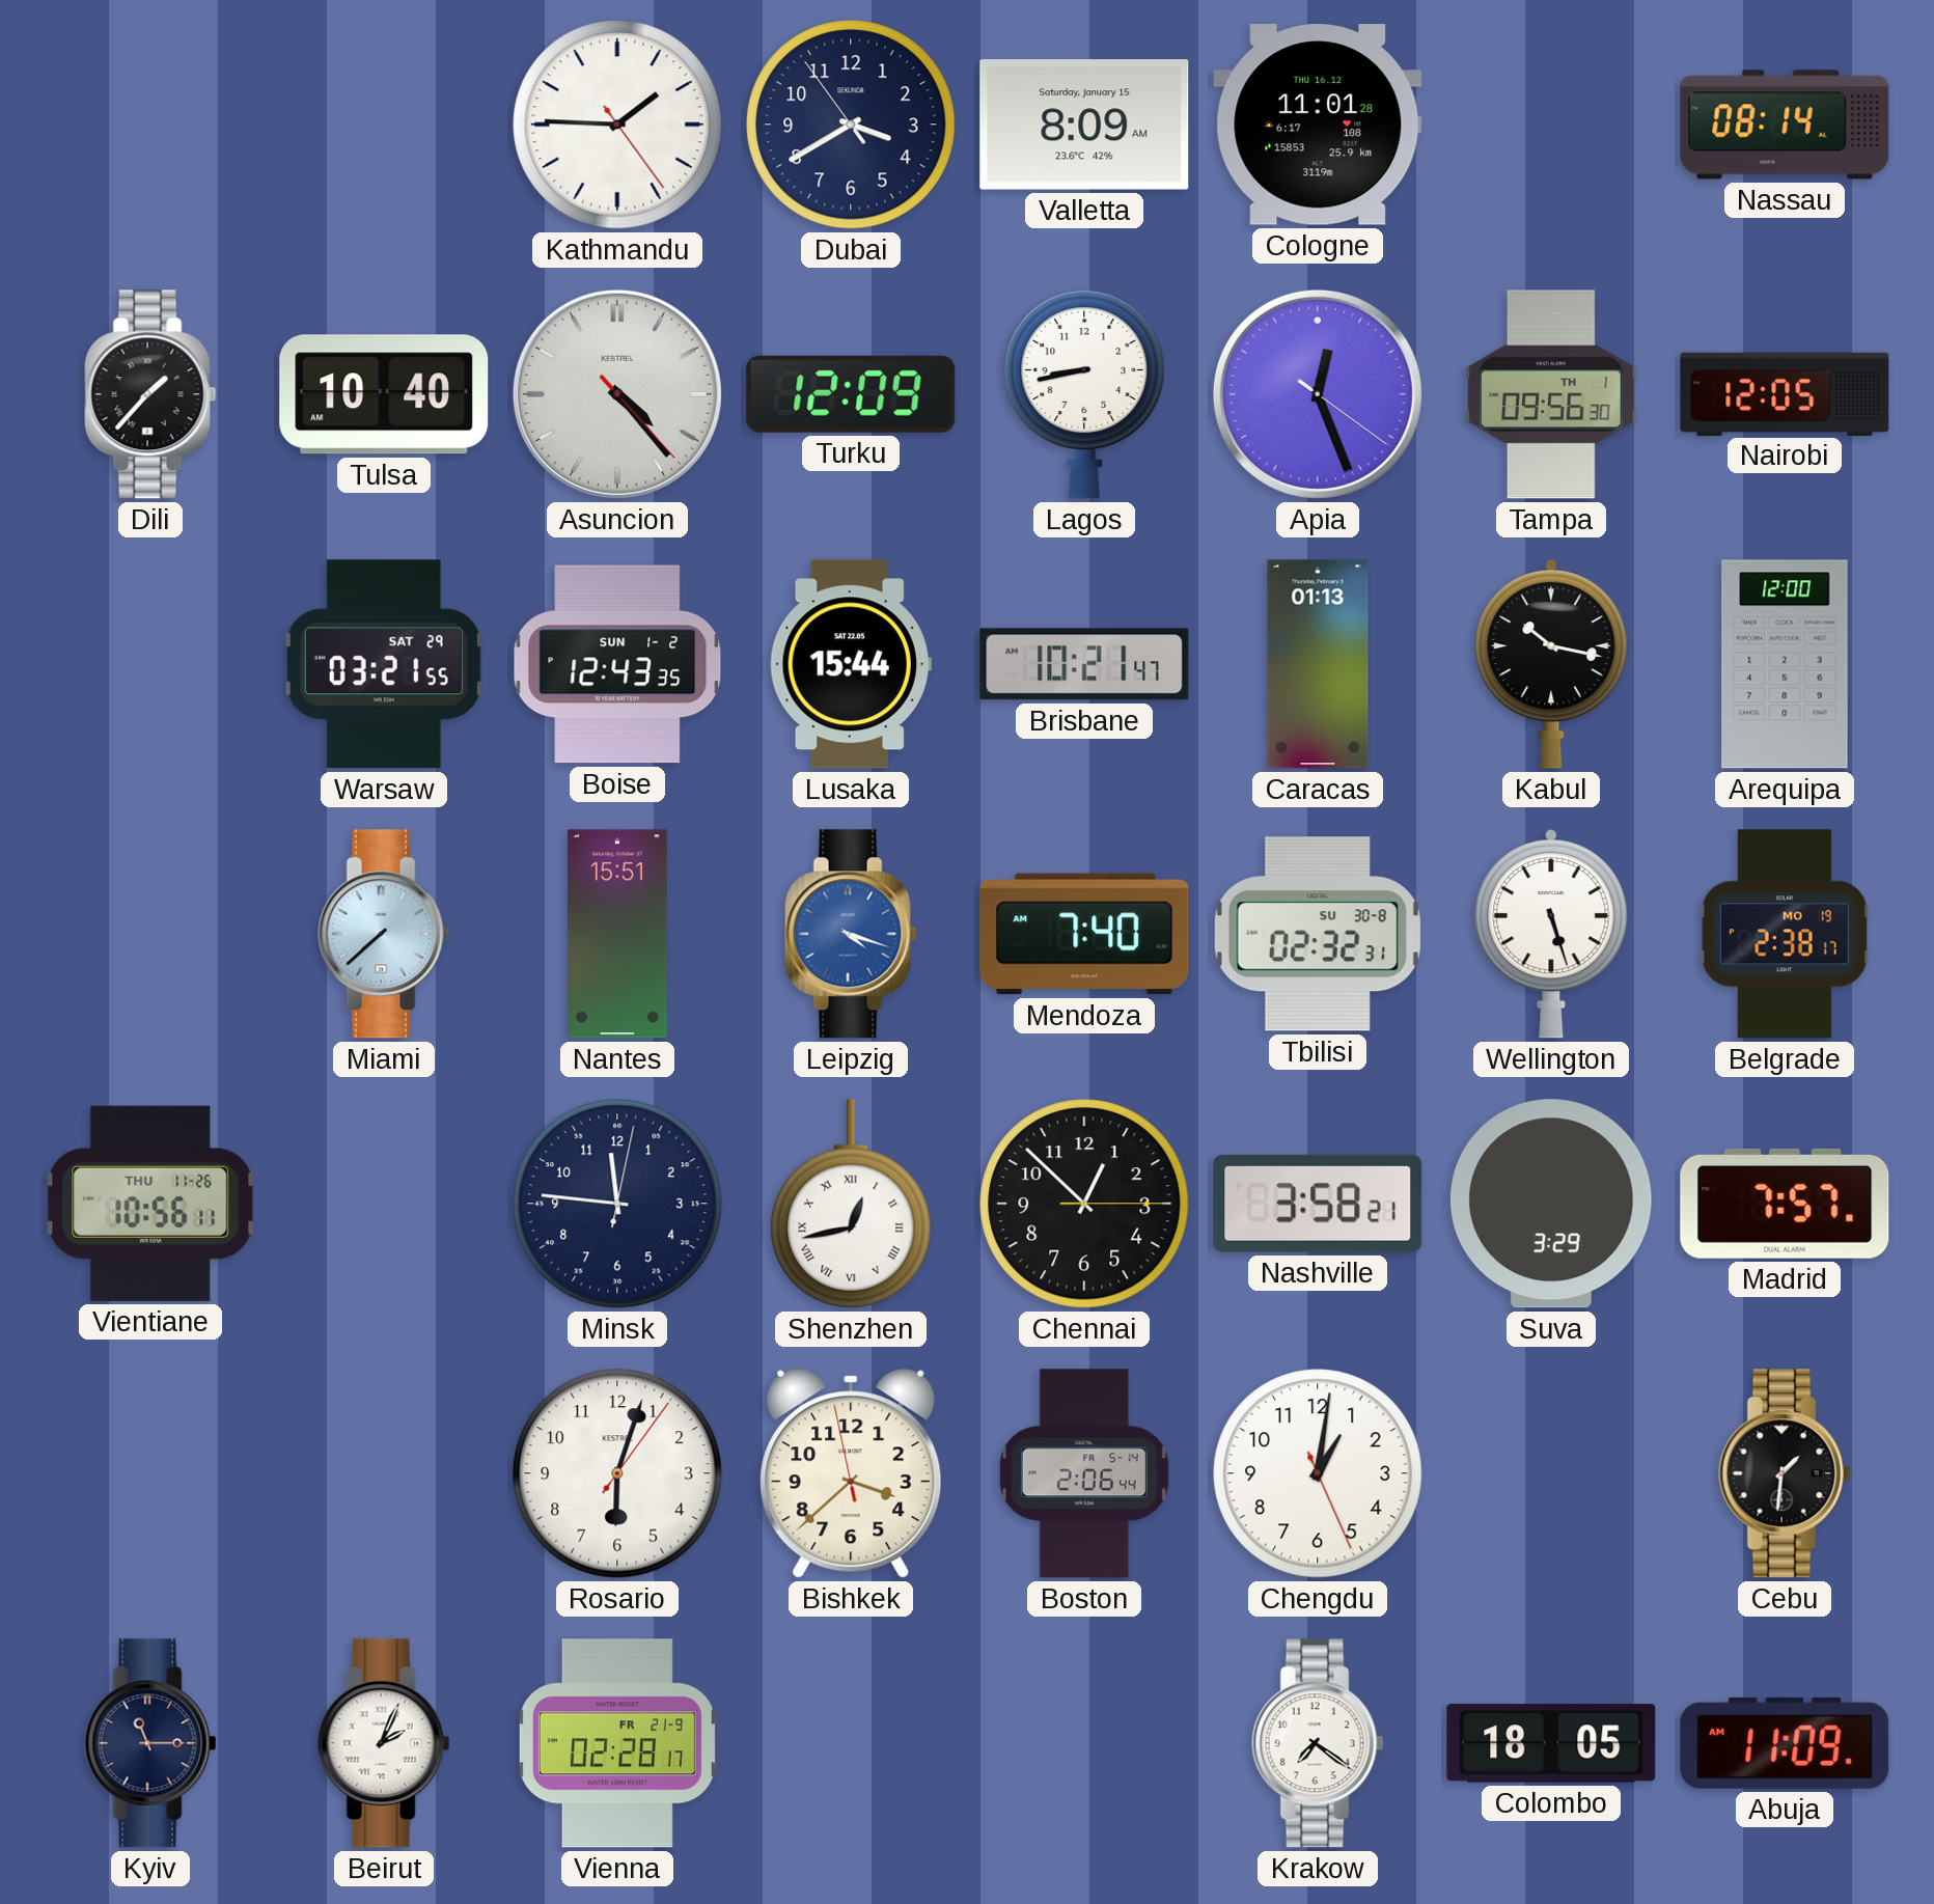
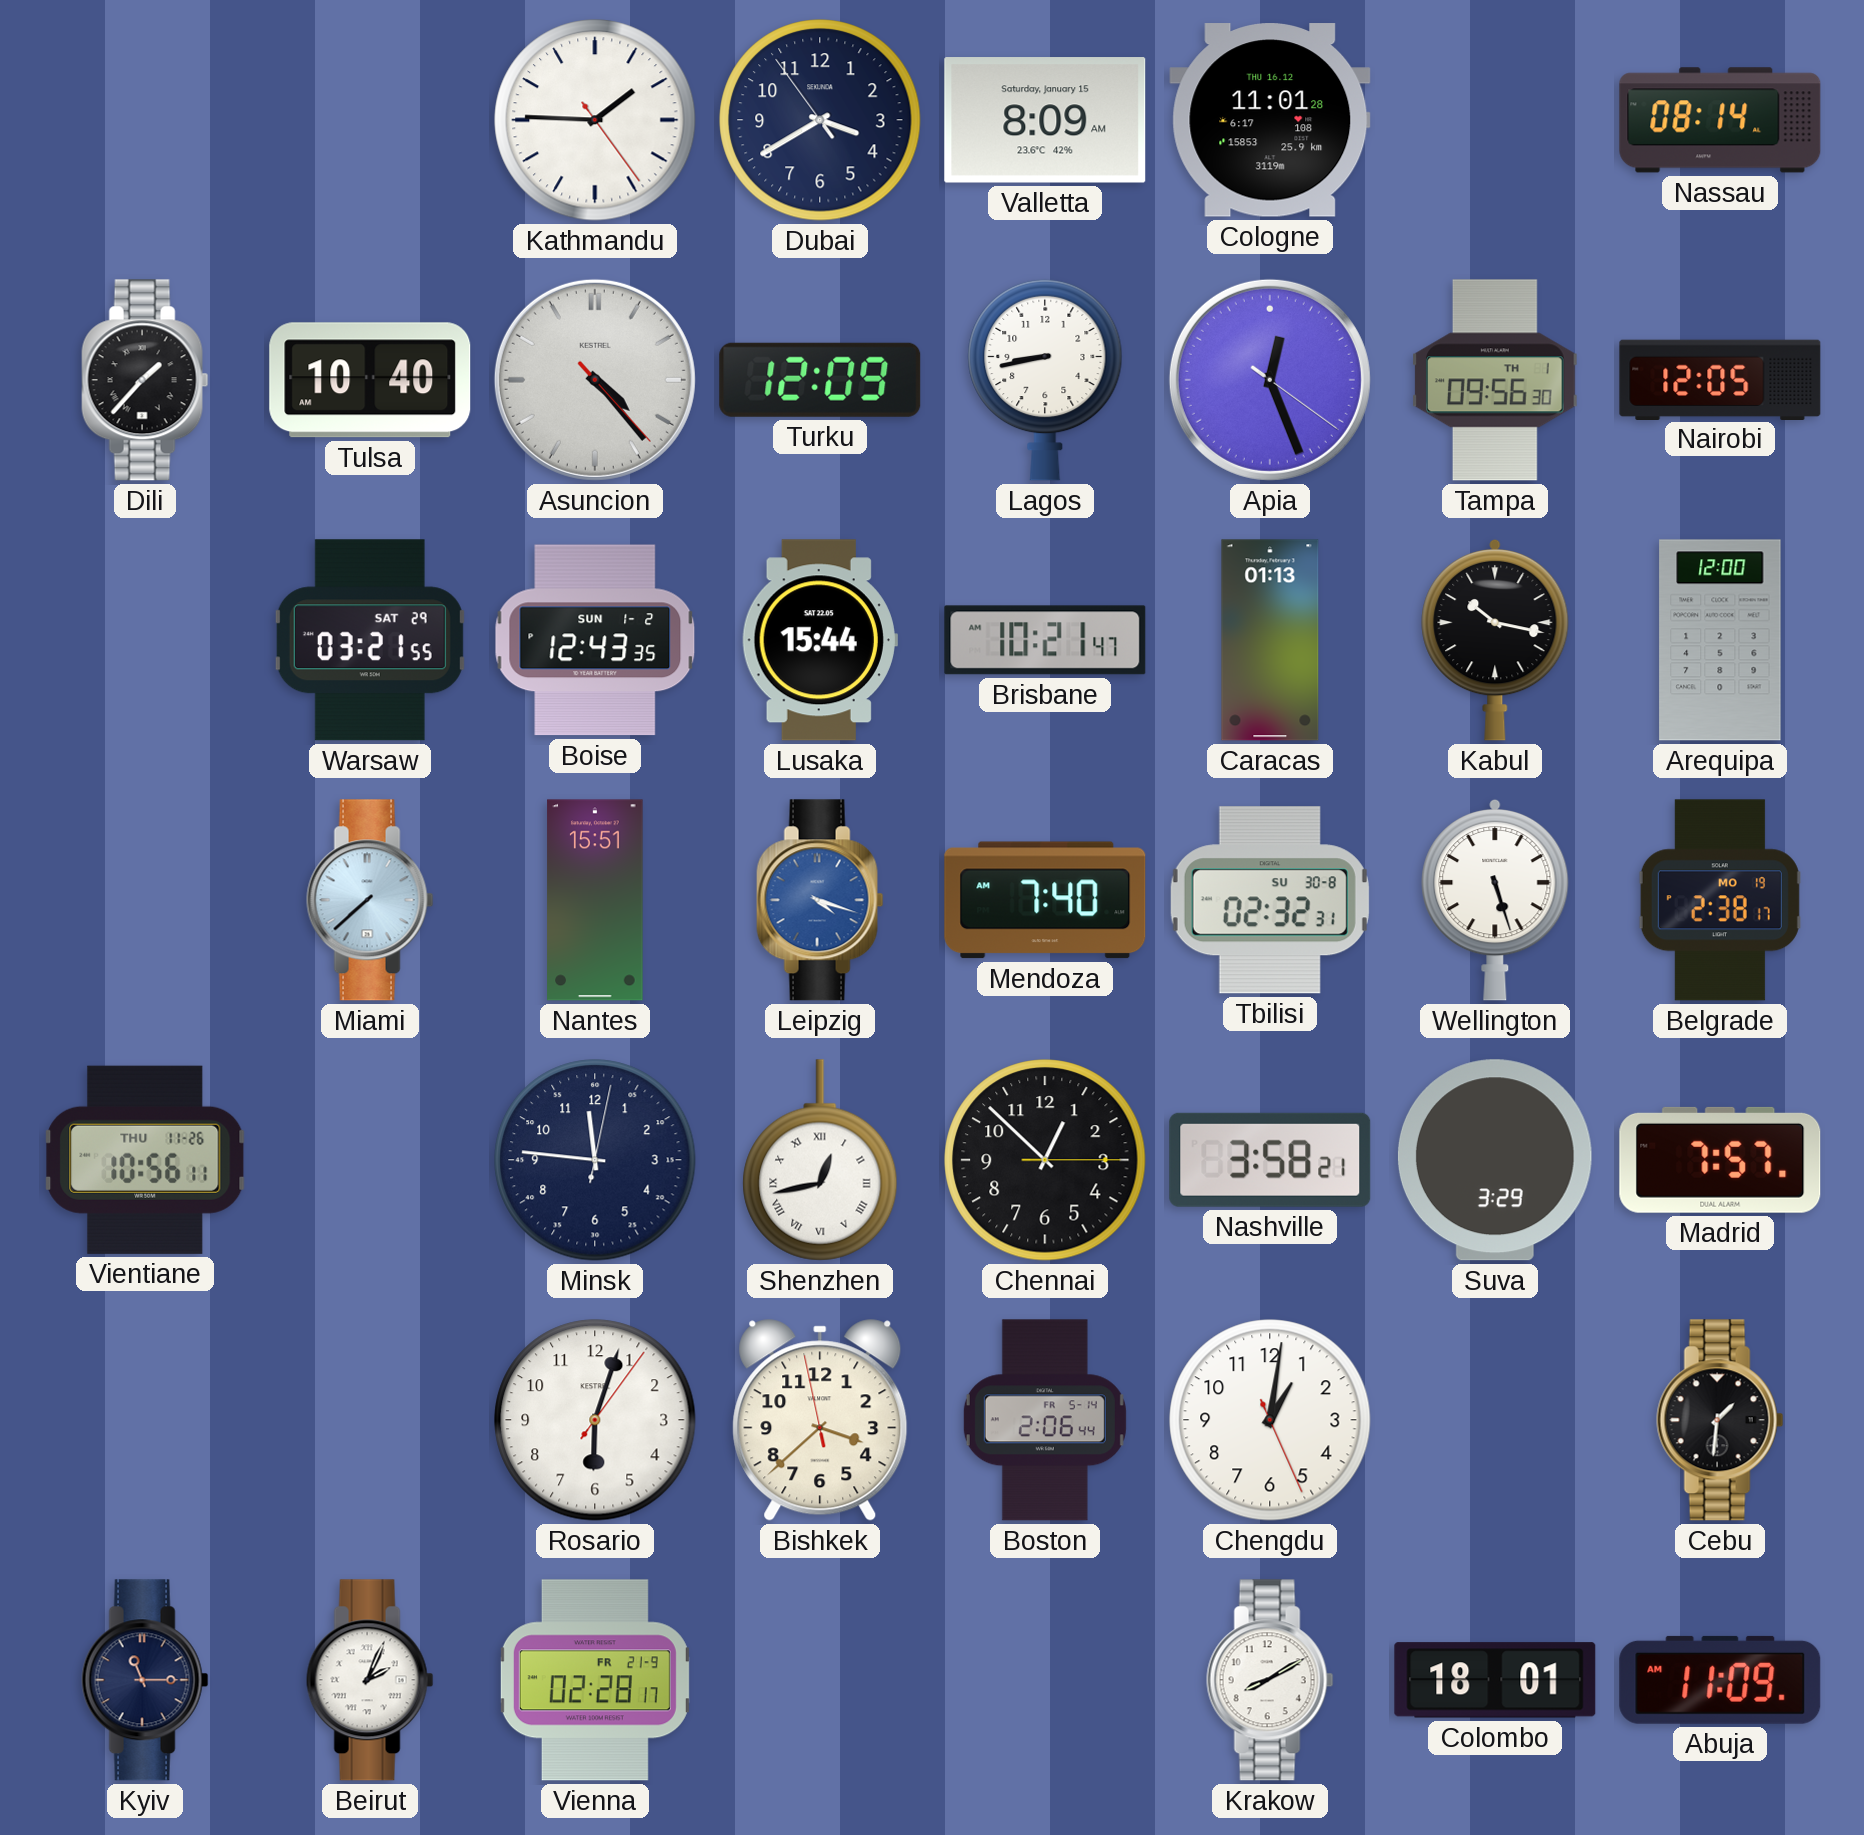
Krakow: 7:21 -> 8:10
Colombo: 18:05 -> 18:01
